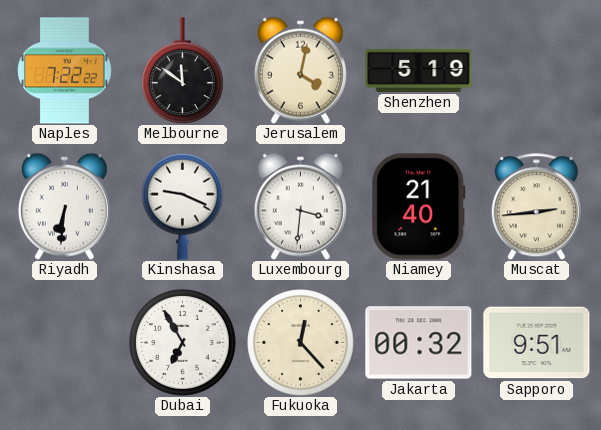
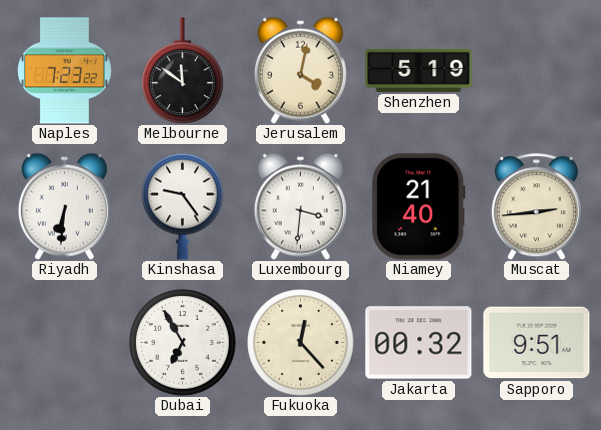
Naples: 7:22 -> 7:23
Kinshasa: 9:19 -> 9:24
